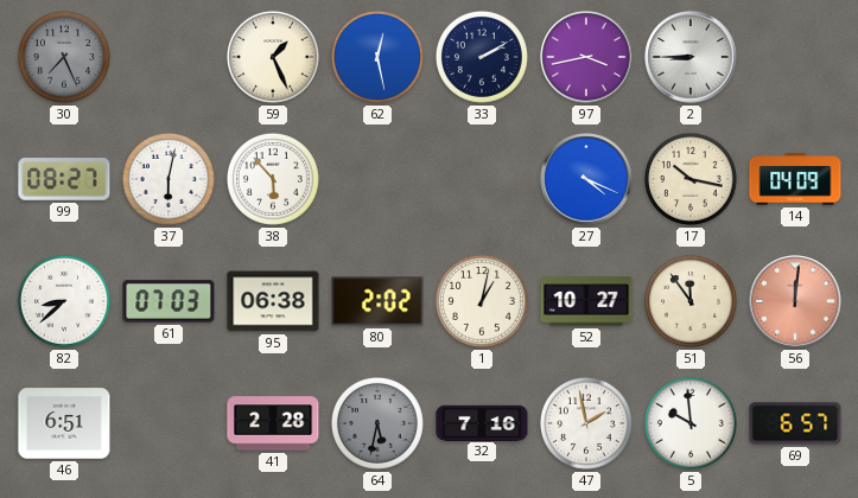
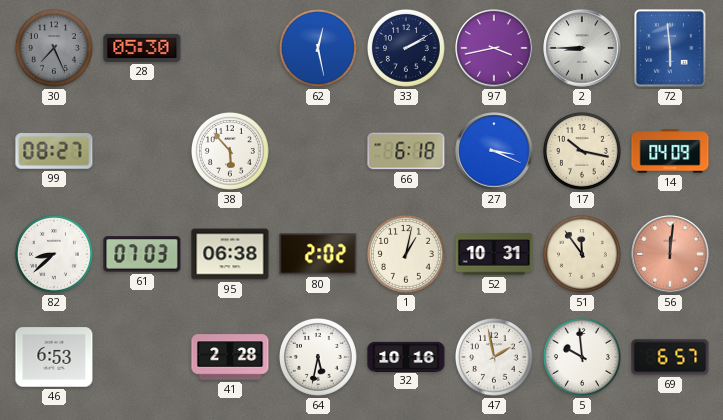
28: none -> 05:30
59: 1:26 -> none
72: none -> 5:59
37: 6:02 -> none
66: none -> 6:18
27: 4:19 -> 3:19
52: 10:27 -> 10:31
46: 6:51 -> 6:53
64 dial: grey -> white
32: 7:16 -> 10:16
